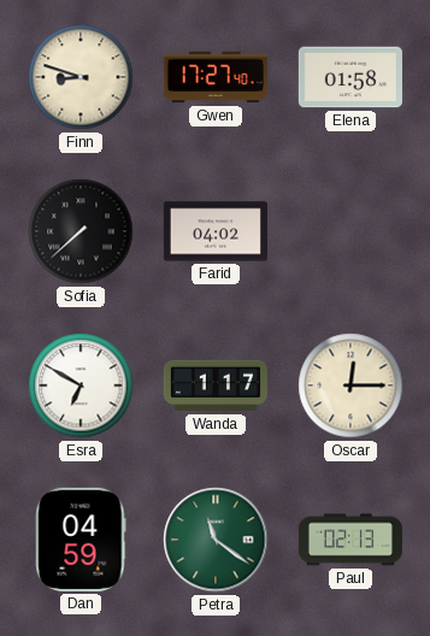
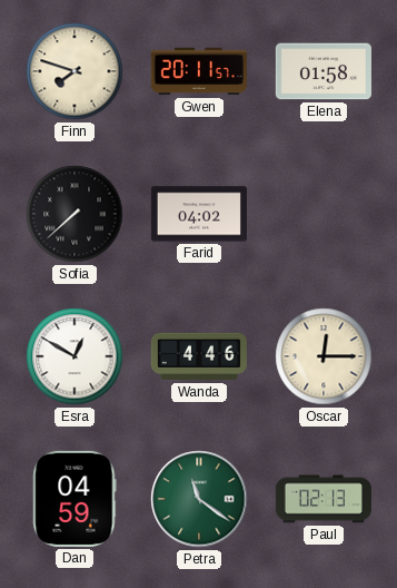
Finn: 8:48 -> 7:48
Gwen: 17:27 -> 20:11
Esra: 6:50 -> 12:50
Wanda: 1:17 -> 4:46
